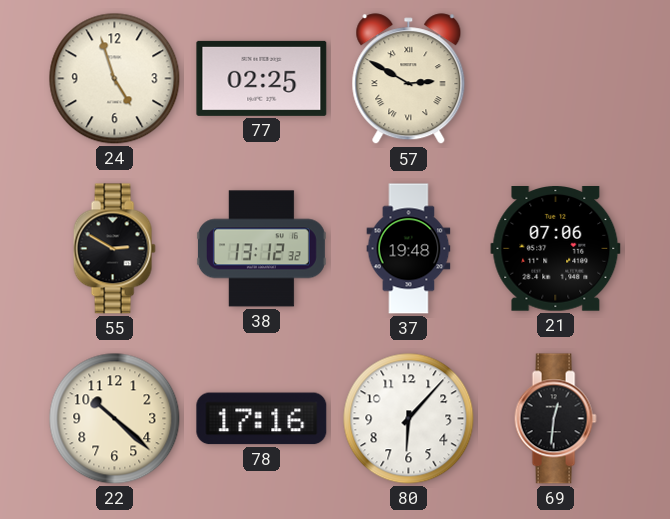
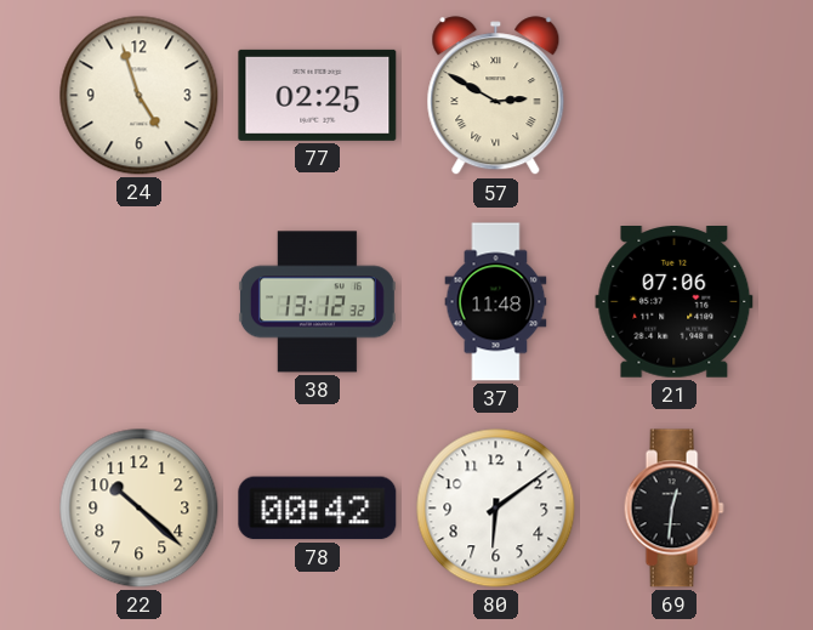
55: 2:50 -> none
37: 19:48 -> 11:48
78: 17:16 -> 00:42
80: 6:07 -> 6:09
